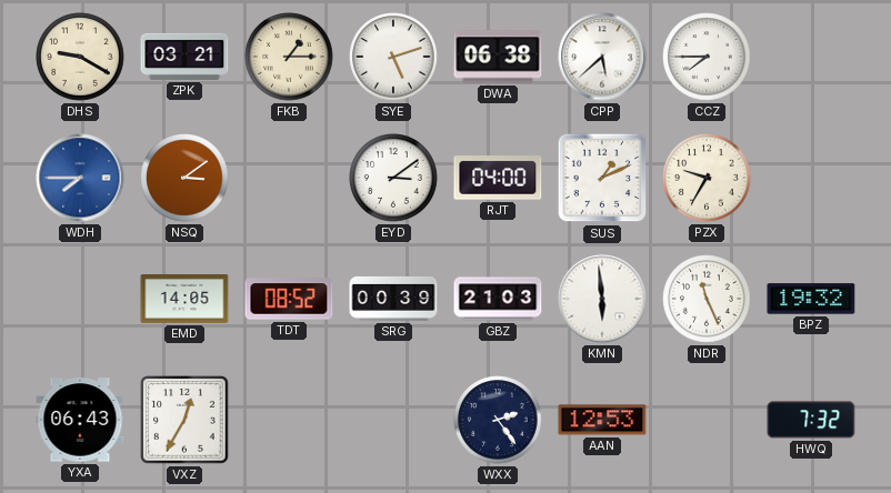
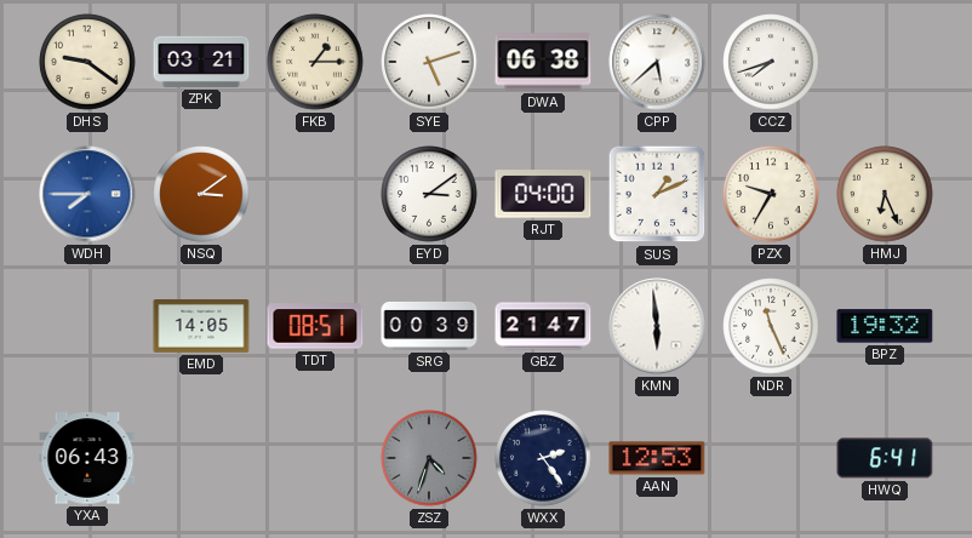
DHS: 9:20 -> 9:21
CCZ: 7:45 -> 7:42
HMJ: none -> 6:26
TDT: 08:52 -> 08:51
GBZ: 21:03 -> 21:47
VXZ: 12:35 -> none
ZSZ: none -> 4:33
HWQ: 7:32 -> 6:41
